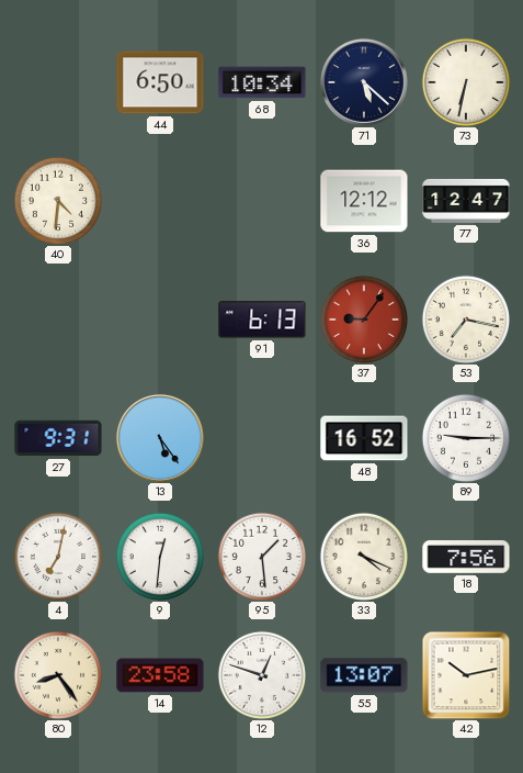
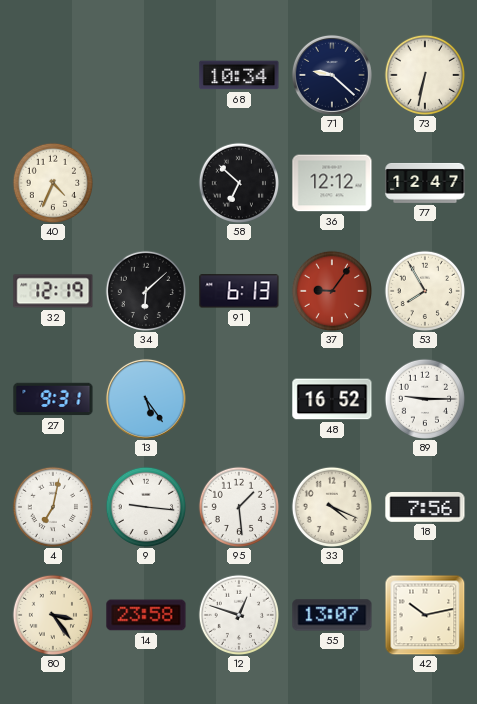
44: 6:50 -> none
71: 5:22 -> 9:22
40: 4:31 -> 4:34
58: none -> 6:52
32: none -> 12:19
34: none -> 6:08
53: 7:17 -> 7:55
9: 12:31 -> 9:16
80: 8:24 -> 3:24
